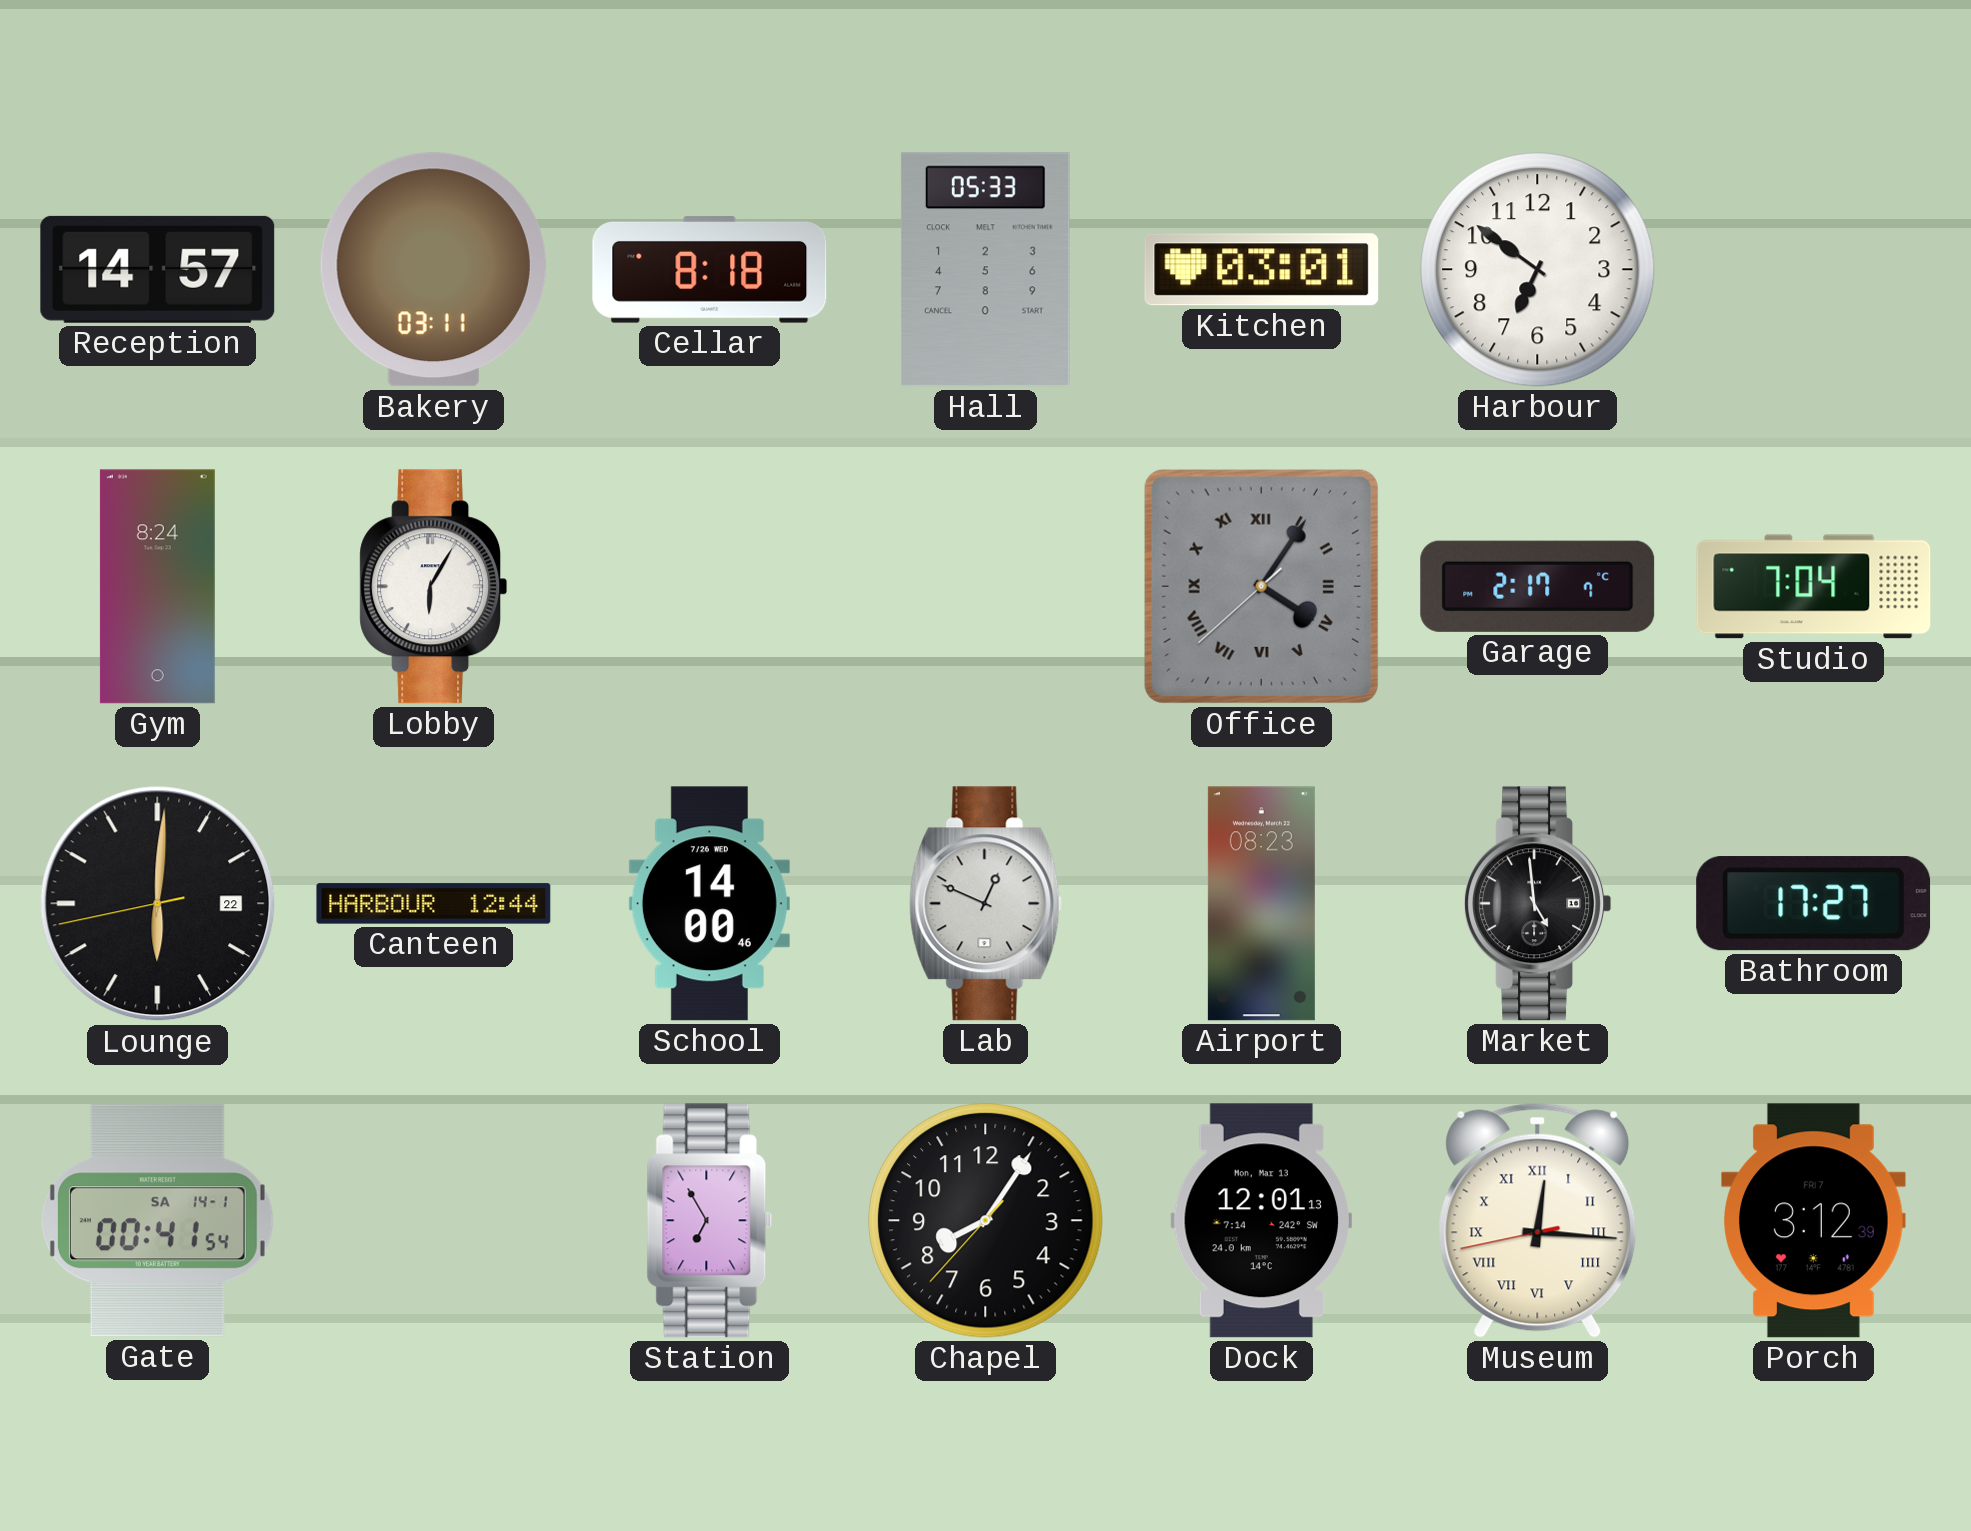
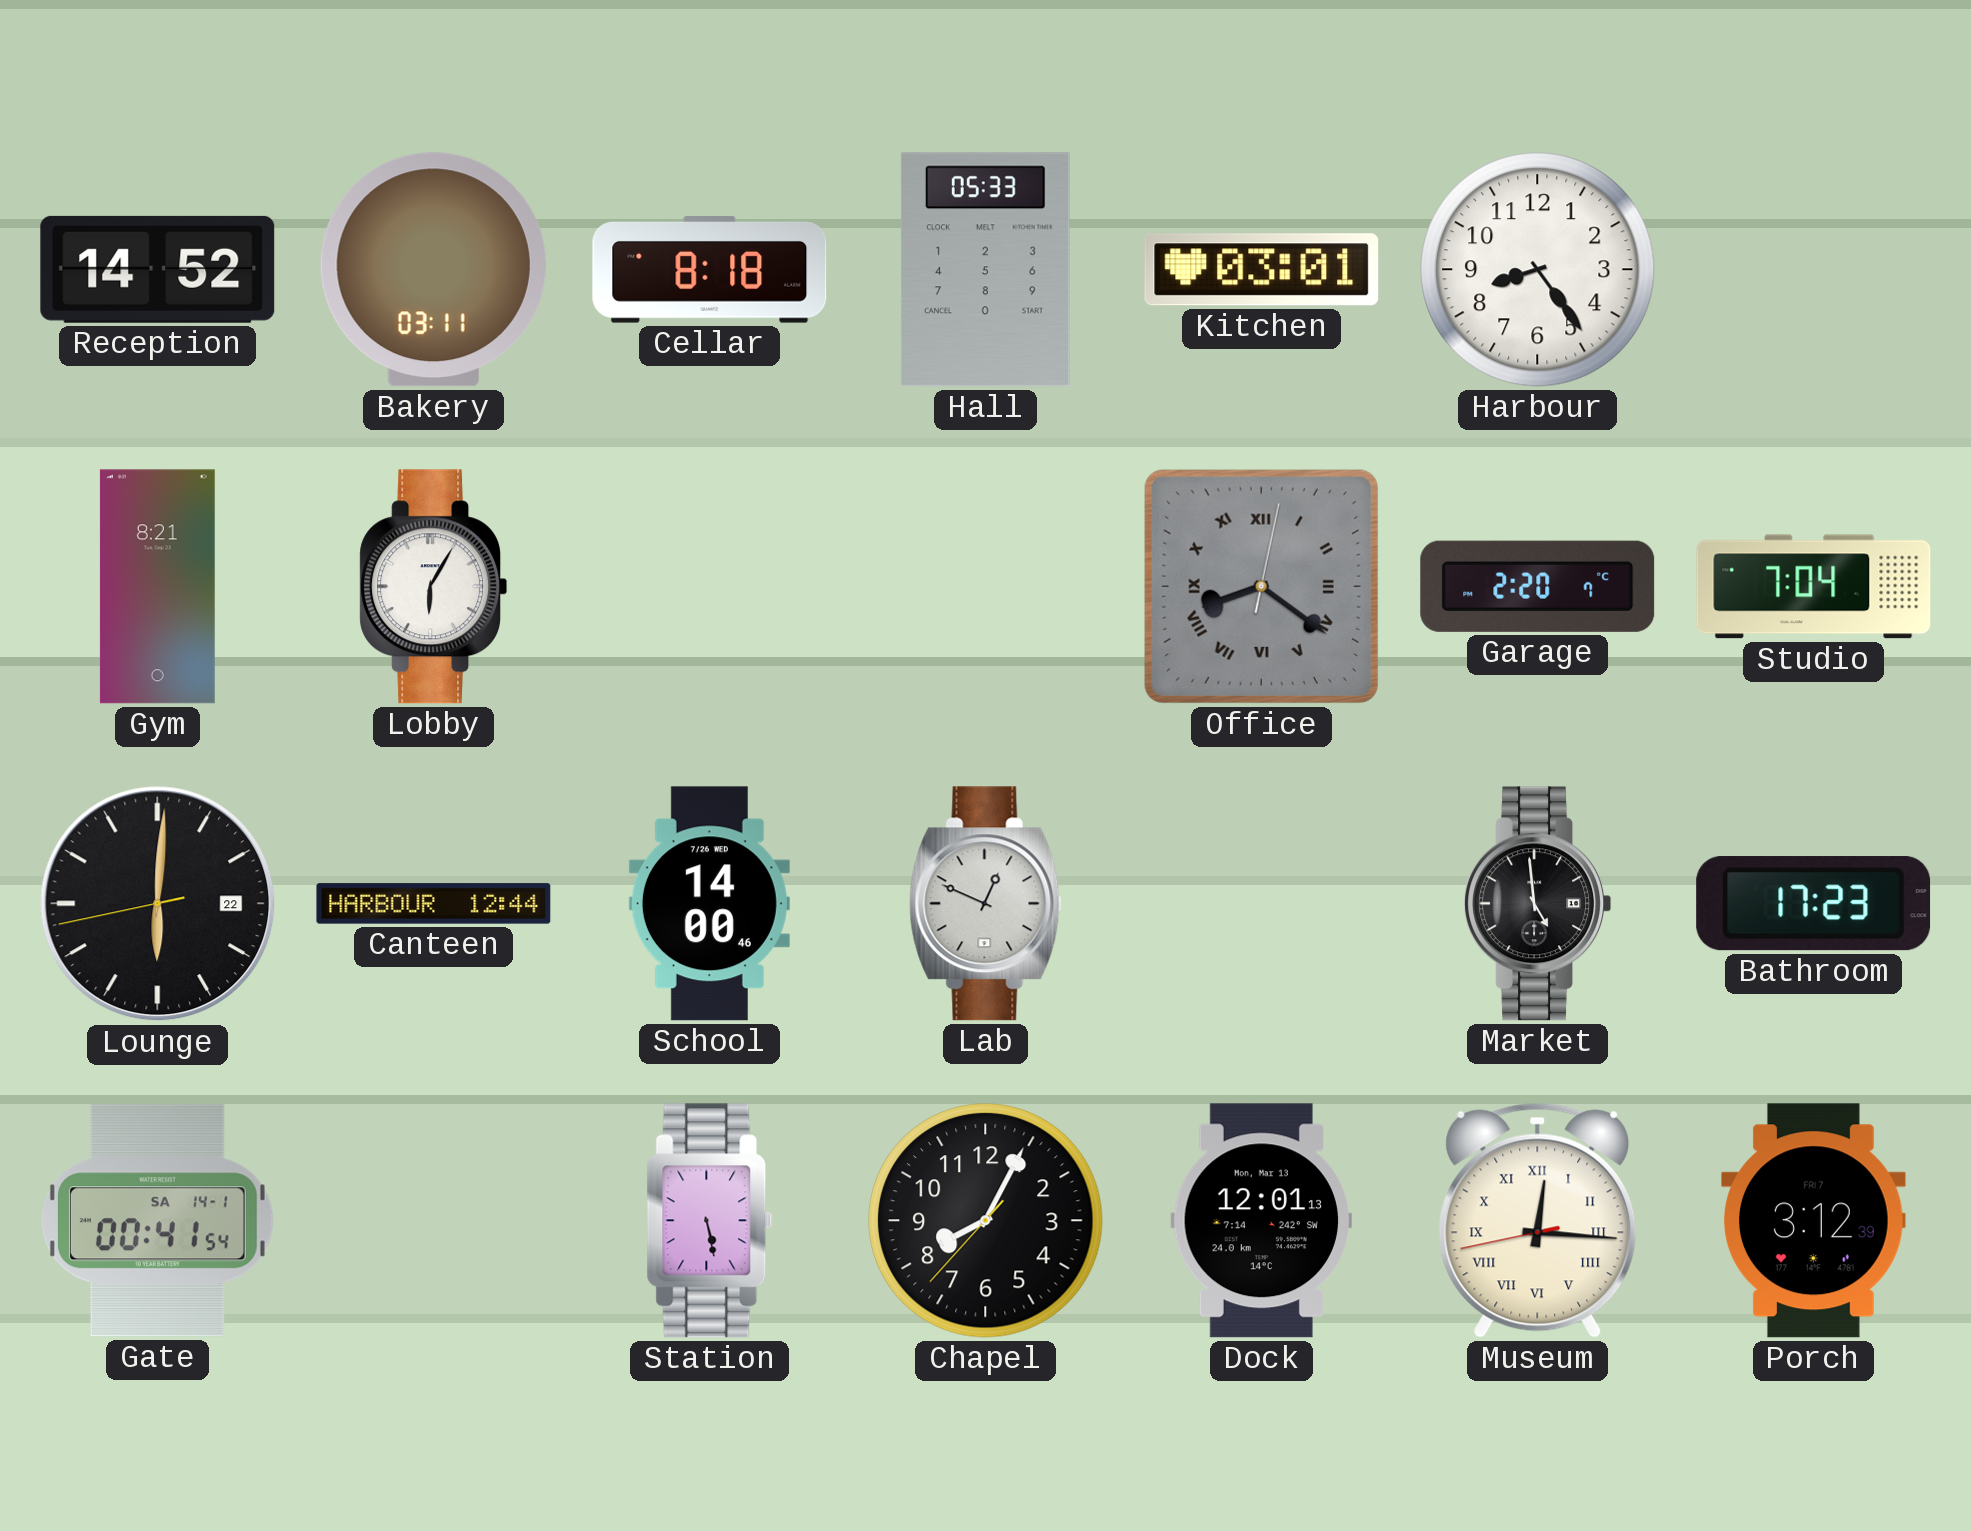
Reception: 14:57 -> 14:52
Harbour: 6:51 -> 8:24
Gym: 8:24 -> 8:21
Office: 4:05 -> 8:21
Garage: 2:17 -> 2:20
Airport: 08:23 -> none
Bathroom: 17:27 -> 17:23
Station: 6:55 -> 5:28
Chapel: 8:05 -> 8:04
